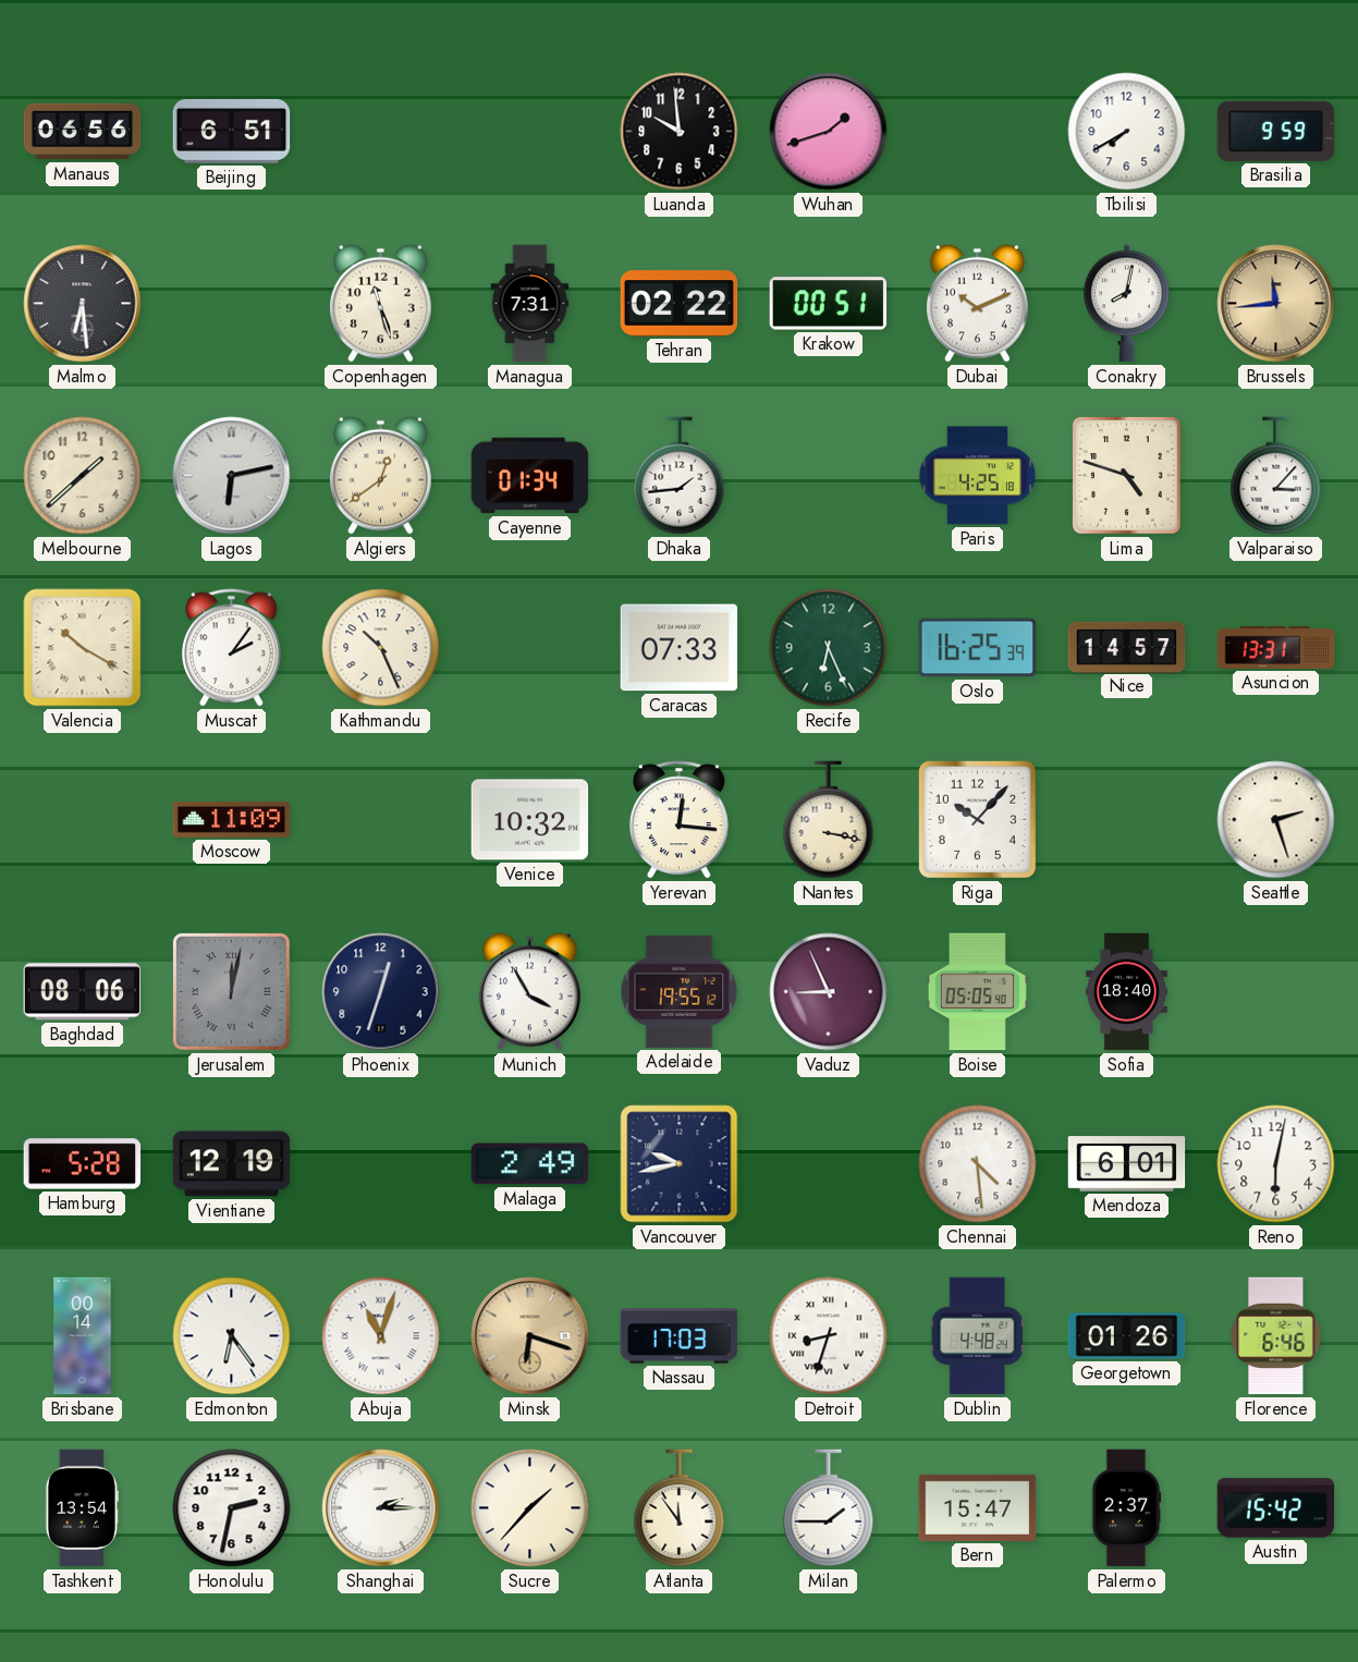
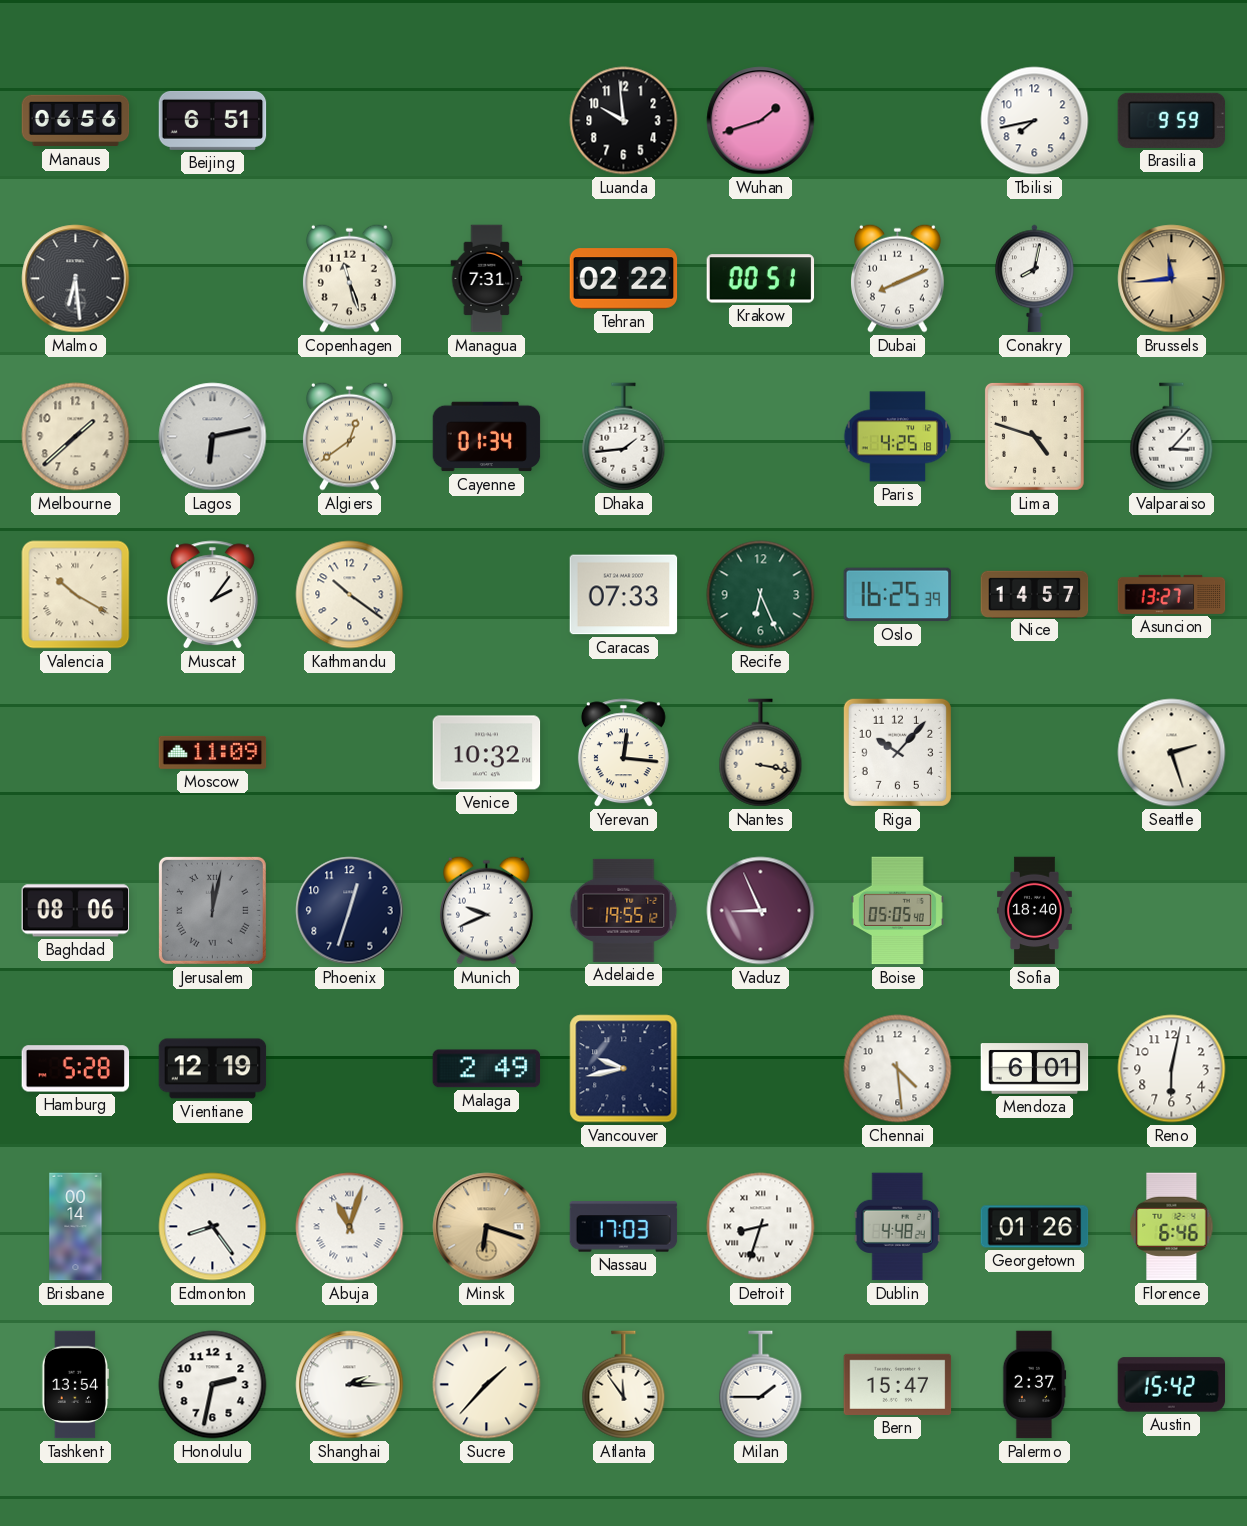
Tbilisi: 7:40 -> 7:43
Dubai: 10:11 -> 8:11
Kathmandu: 10:26 -> 10:21
Asuncion: 13:31 -> 13:27
Munich: 3:55 -> 9:41
Edmonton: 6:24 -> 8:24
